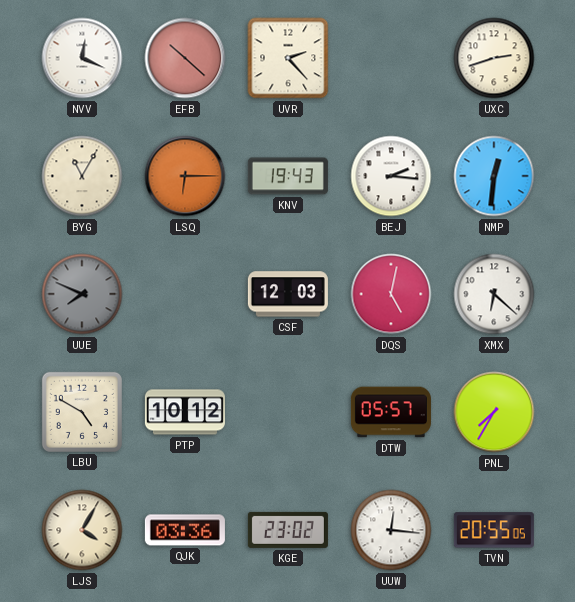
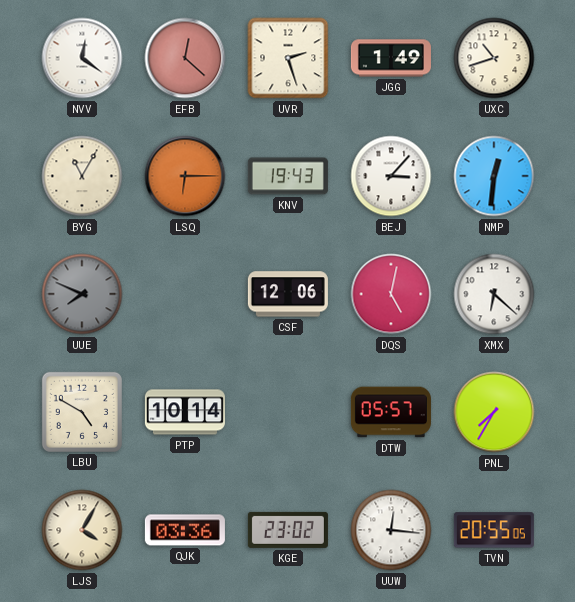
NVV: 12:19 -> 12:21
EFB: 10:22 -> 12:22
UVR: 2:23 -> 2:27
JGG: none -> 1:49
UXC: 2:42 -> 10:42
BEJ: 2:16 -> 3:07
CSF: 12:03 -> 12:06
PTP: 10:12 -> 10:14
